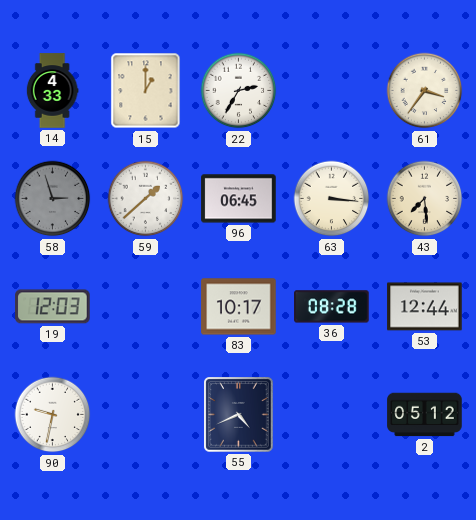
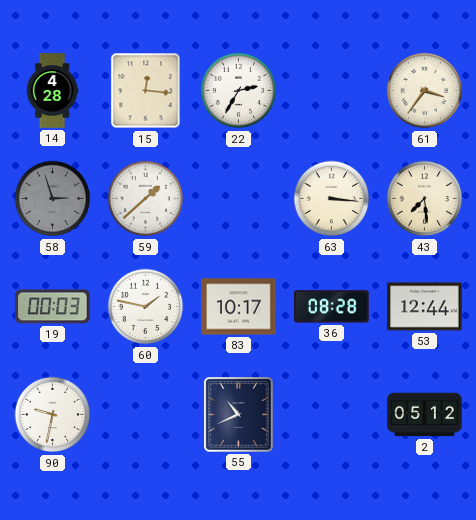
14: 4:33 -> 4:28
15: 1:00 -> 12:16
96: 06:45 -> none
19: 12:03 -> 00:03
60: none -> 1:47
55: 4:41 -> 10:41
